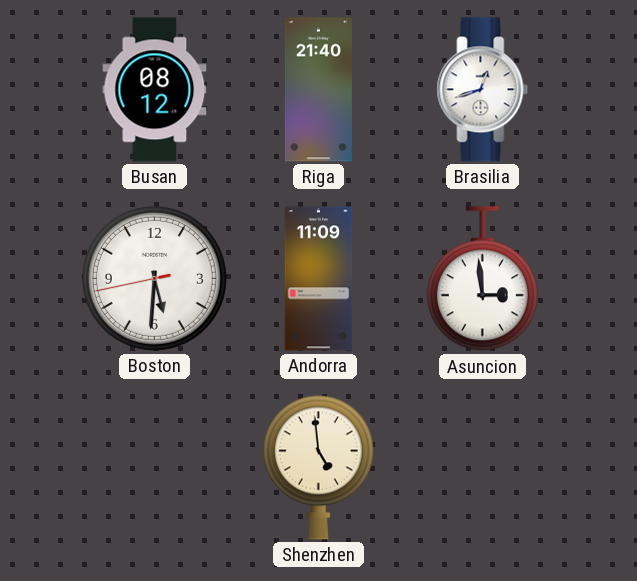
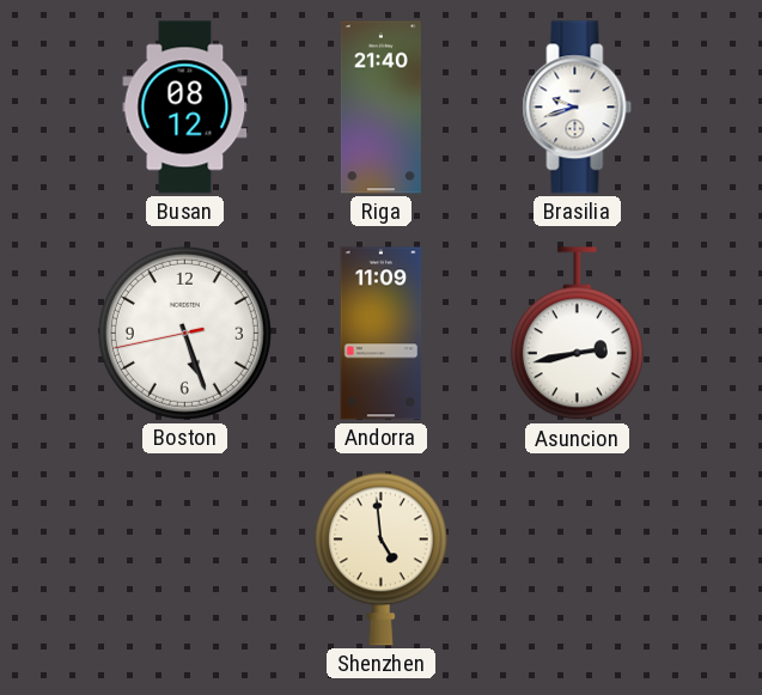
Brasilia: 12:42 -> 9:42
Boston: 5:30 -> 5:26
Asuncion: 2:59 -> 2:43
